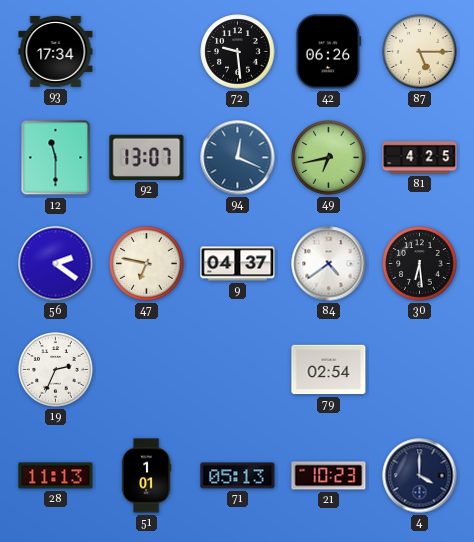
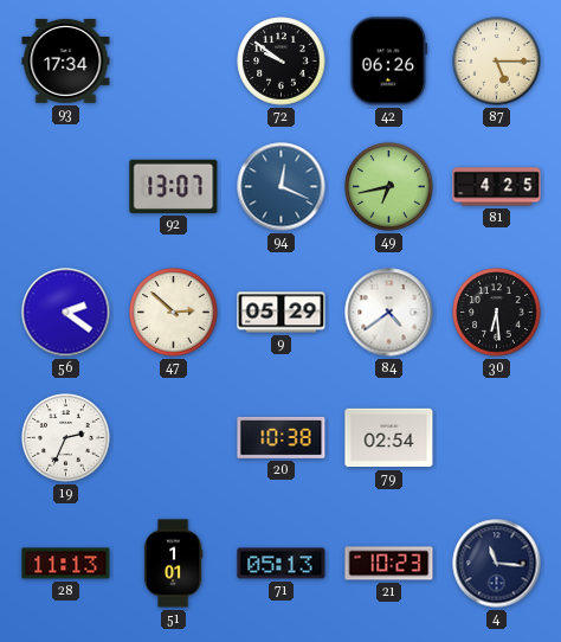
72: 9:29 -> 9:51
12: 11:30 -> none
47: 6:47 -> 2:52
9: 04:37 -> 05:29
20: none -> 10:38
4: 4:00 -> 11:16
